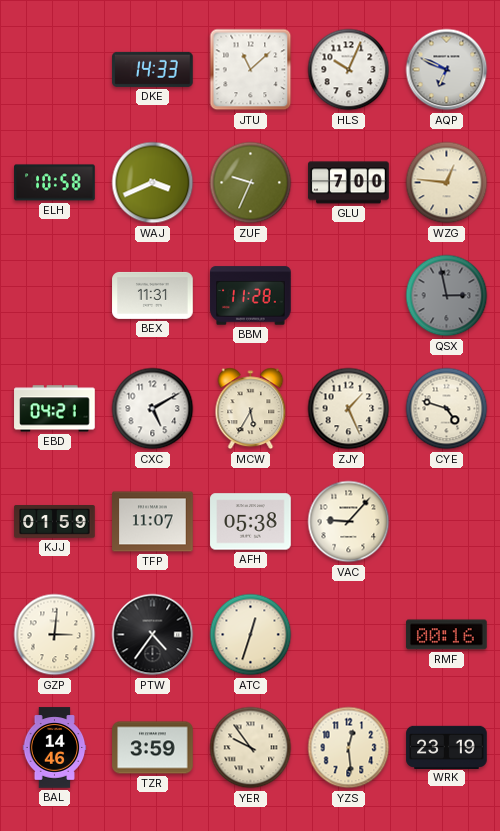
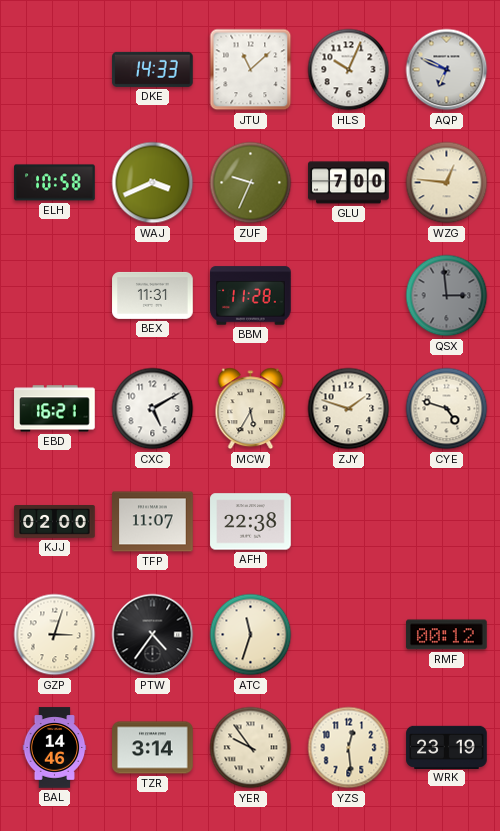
QSX: 2:58 -> 2:59
EBD: 04:21 -> 16:21
ZJY: 1:26 -> 1:48
KJJ: 01:59 -> 02:00
AFH: 05:38 -> 22:38
VAC: 9:07 -> none
GZP: 3:01 -> 3:03
ATC: 12:33 -> 11:33
RMF: 00:16 -> 00:12
TZR: 3:59 -> 3:14
